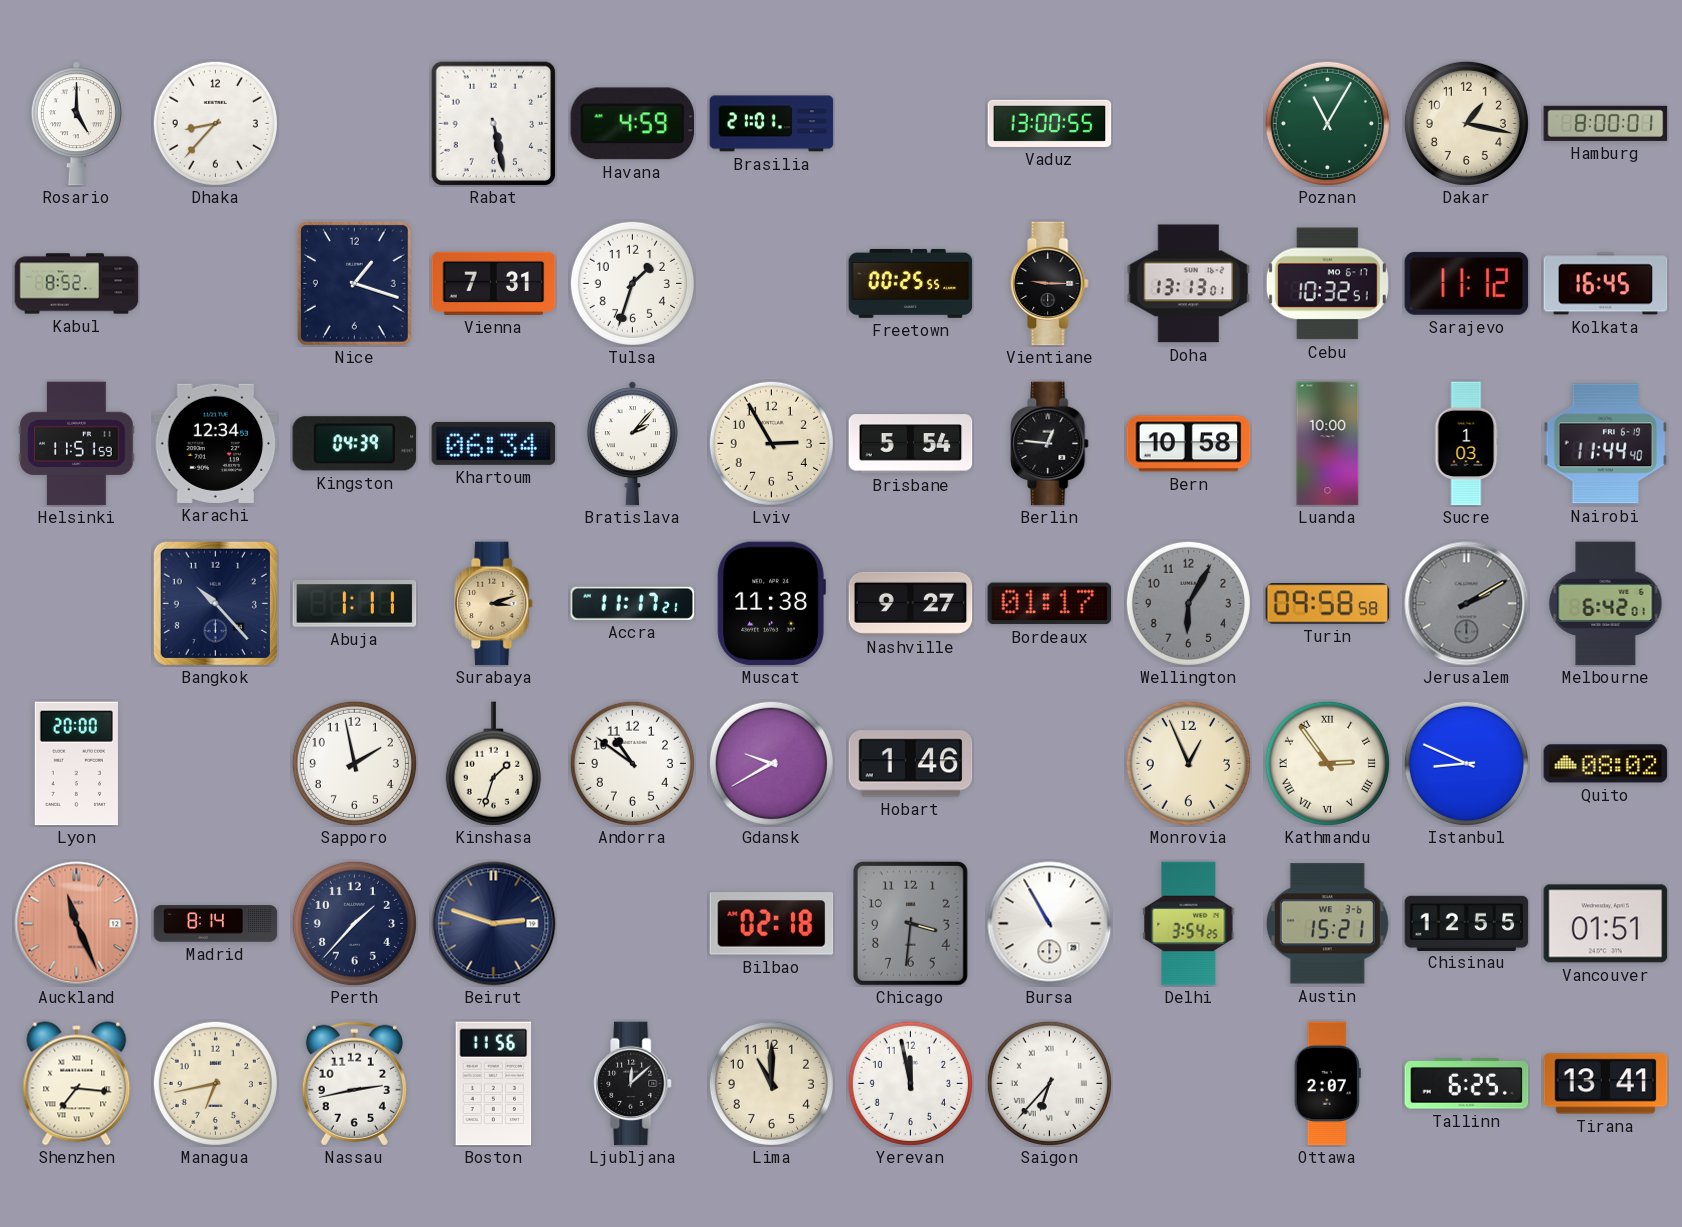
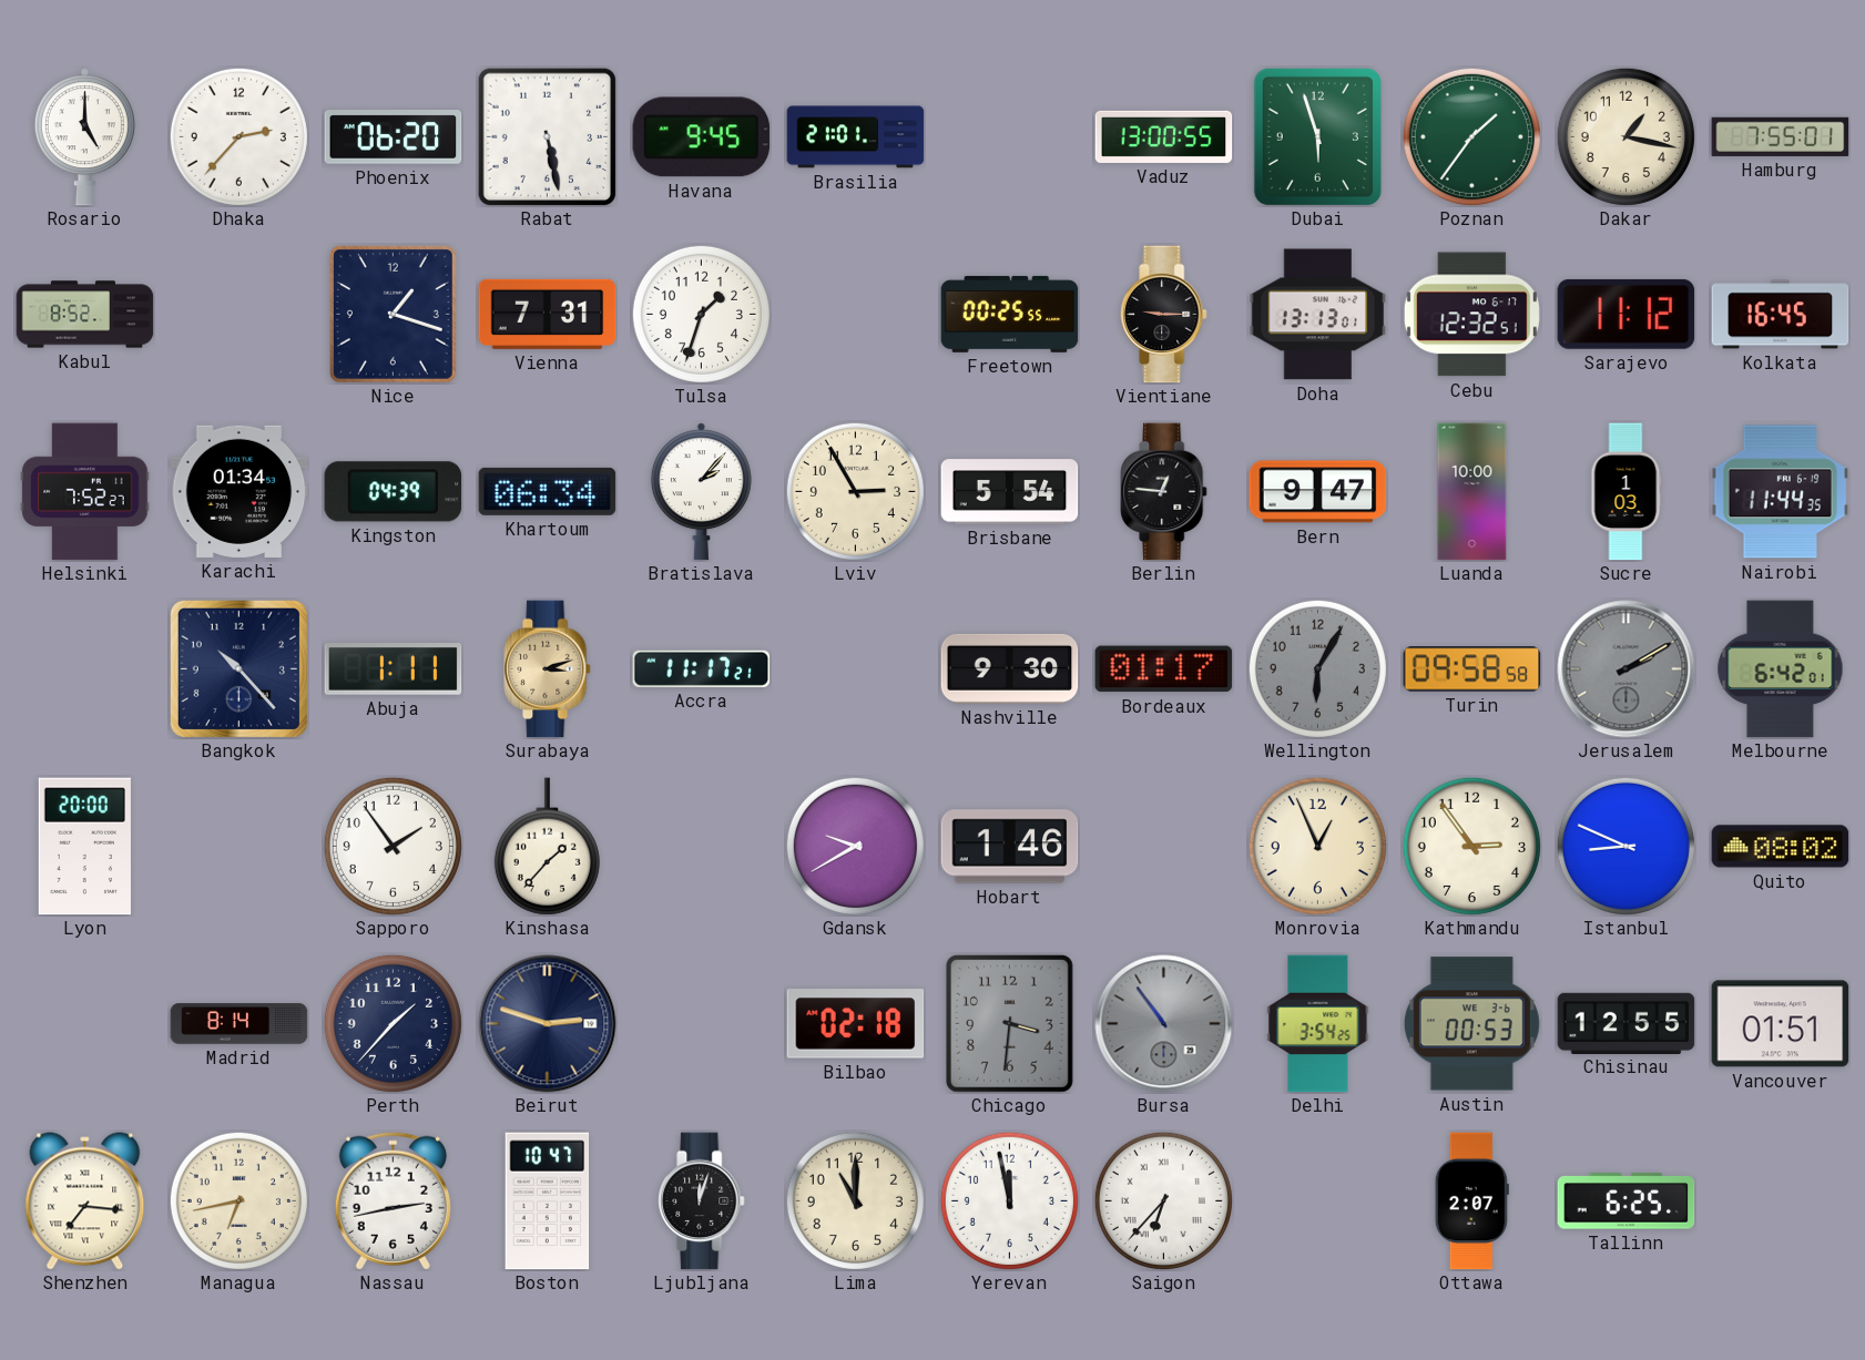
Dhaka: 8:37 -> 2:37
Phoenix: none -> 06:20
Havana: 4:59 -> 9:45
Dubai: none -> 5:57
Poznan: 11:05 -> 1:36
Hamburg: 8:00 -> 7:55
Cebu: 10:32 -> 12:32
Helsinki: 11:51 -> 7:52
Karachi: 12:34 -> 01:34
Bern: 10:58 -> 9:47
Nairobi: 11:44:40 -> 11:44:35
Muscat: 11:38 -> none
Nashville: 9:27 -> 9:30
Sapporo: 1:58 -> 1:54
Kinshasa: 1:33 -> 1:37
Andorra: 10:51 -> none
Kathmandu numerals: Roman -> Arabic
Auckland: 11:26 -> none
Bursa: 10:55 -> 10:54
Bursa dial: white -> grey
Austin: 15:21 -> 00:53
Boston: 11:56 -> 10:47
Ljubljana: 12:08 -> 12:03
Tirana: 13:41 -> none
